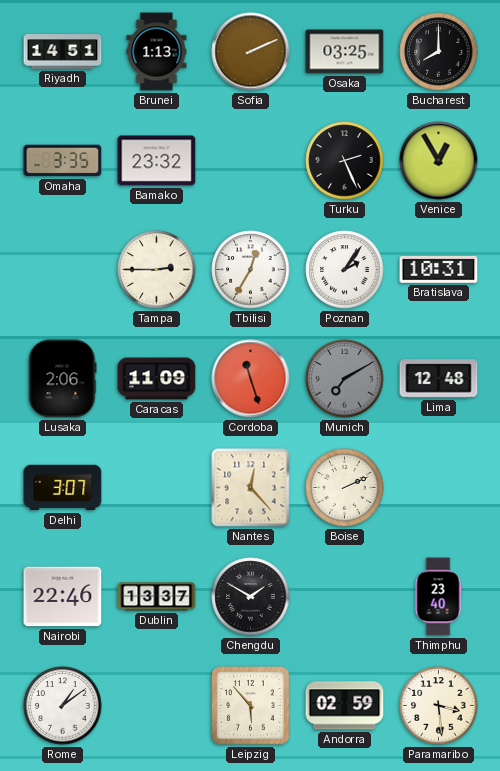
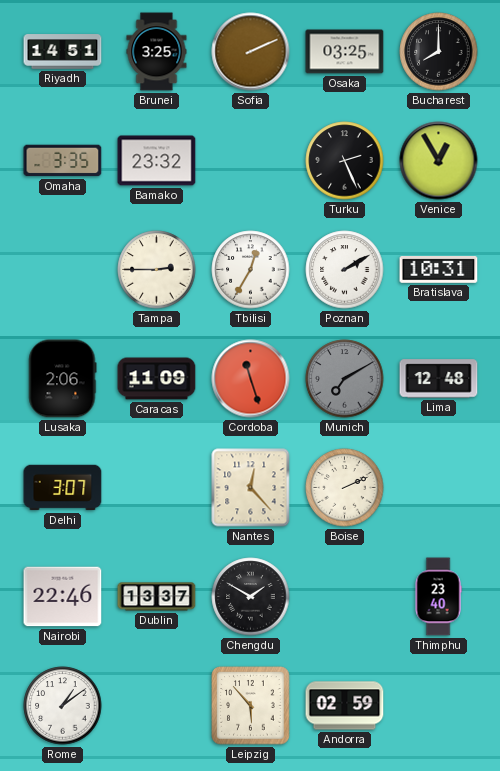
Brunei: 1:13 -> 3:25
Poznan: 2:06 -> 2:10
Paramaribo: 3:29 -> none
